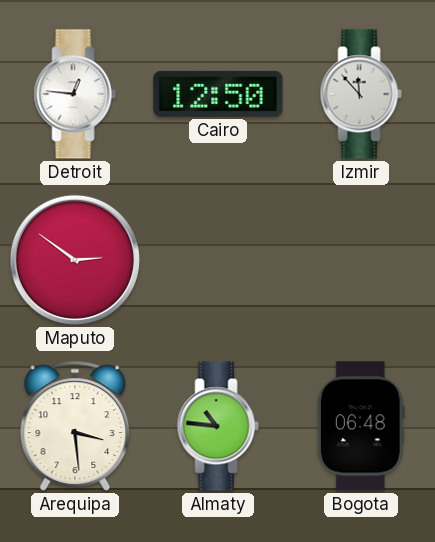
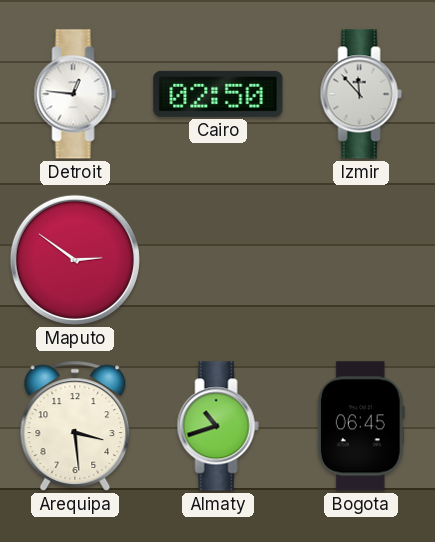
Cairo: 12:50 -> 02:50
Almaty: 10:46 -> 10:42
Bogota: 06:48 -> 06:45
